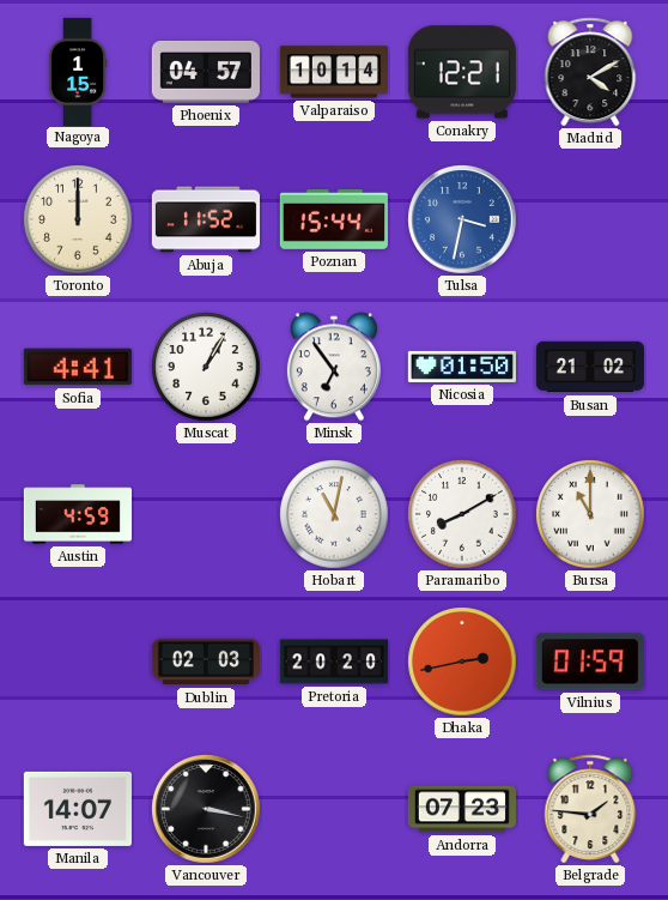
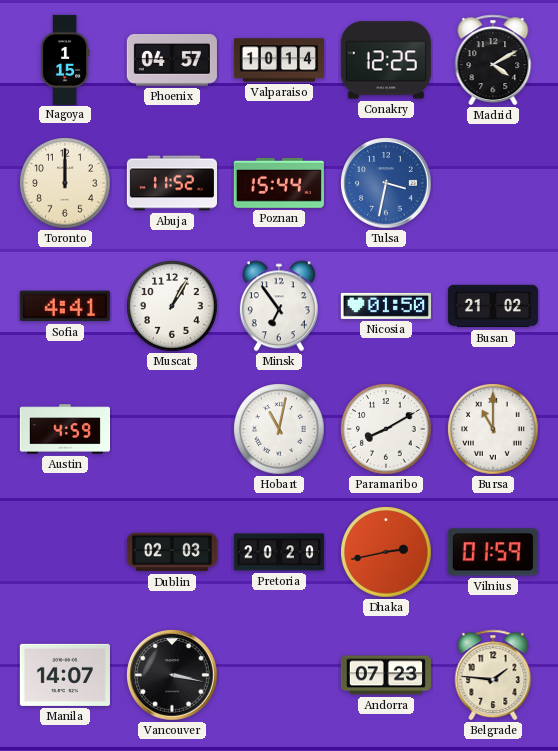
Conakry: 12:21 -> 12:25
